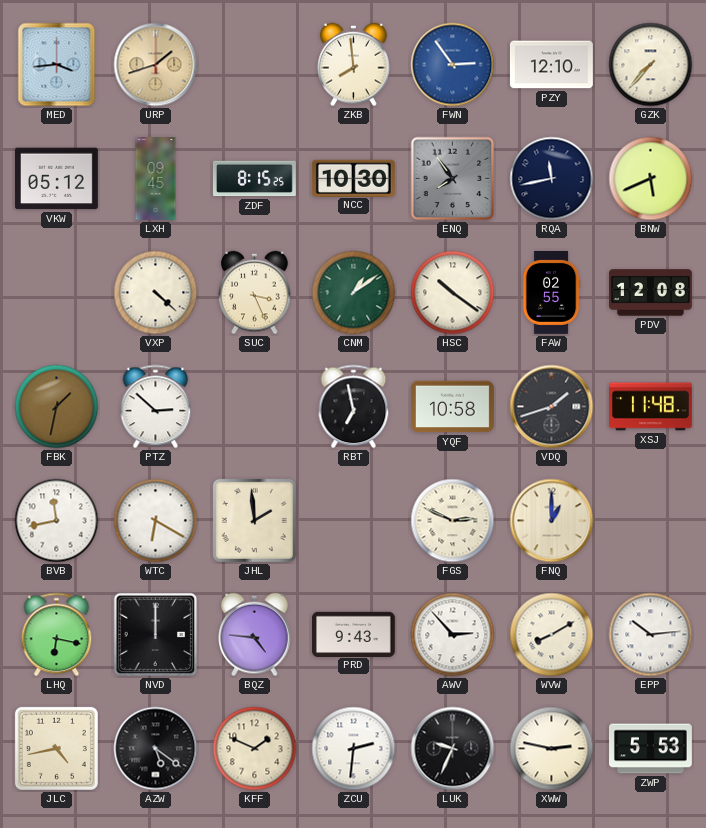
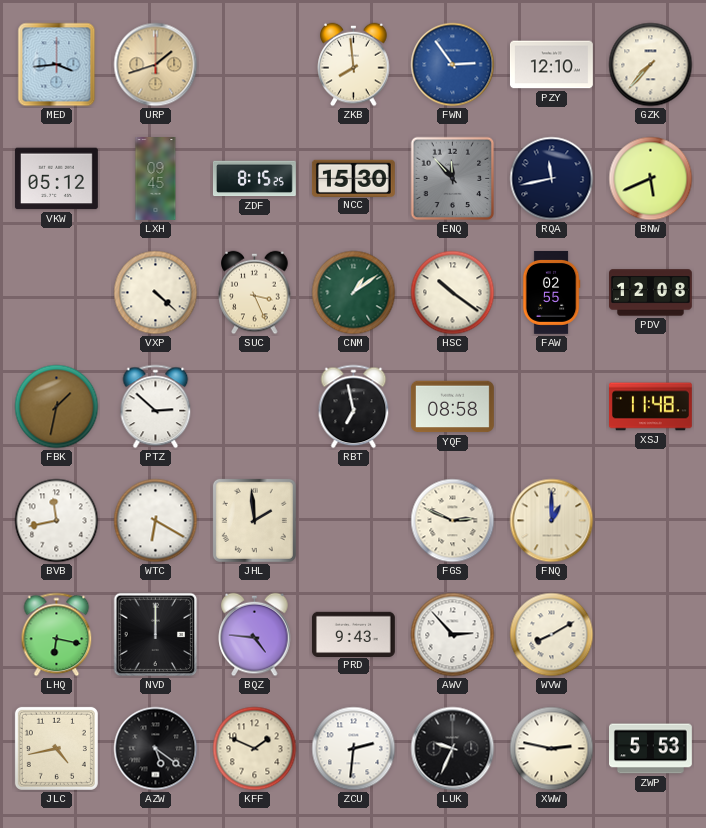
NCC: 10:30 -> 15:30
ENQ: 7:54 -> 11:53
YQF: 10:58 -> 08:58
VDQ: 1:42 -> none
EPP: 10:14 -> none
